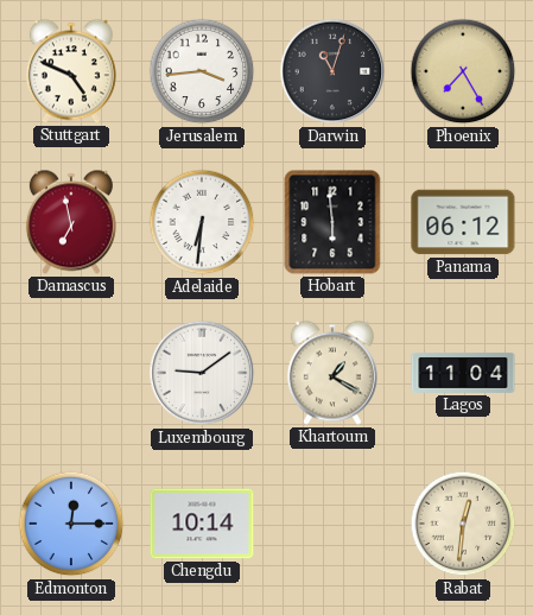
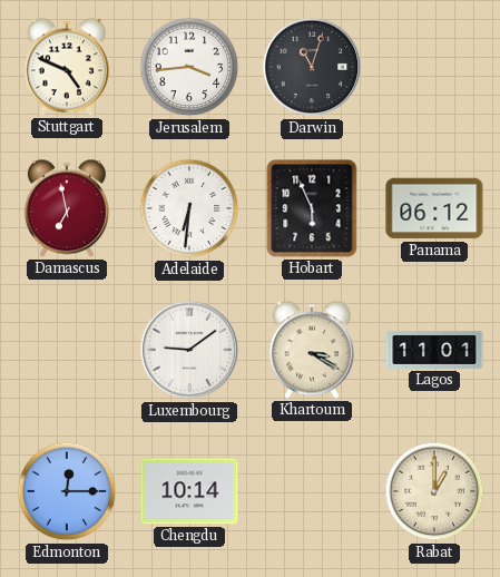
Phoenix: 7:25 -> none
Hobart: 5:59 -> 5:56
Khartoum: 1:20 -> 3:20
Lagos: 11:04 -> 11:01
Rabat: 12:31 -> 1:00
